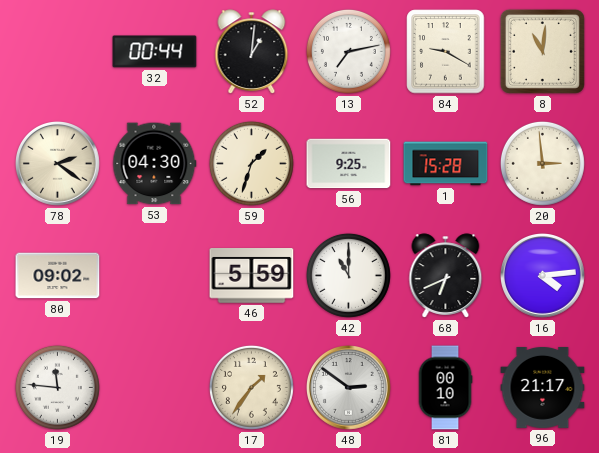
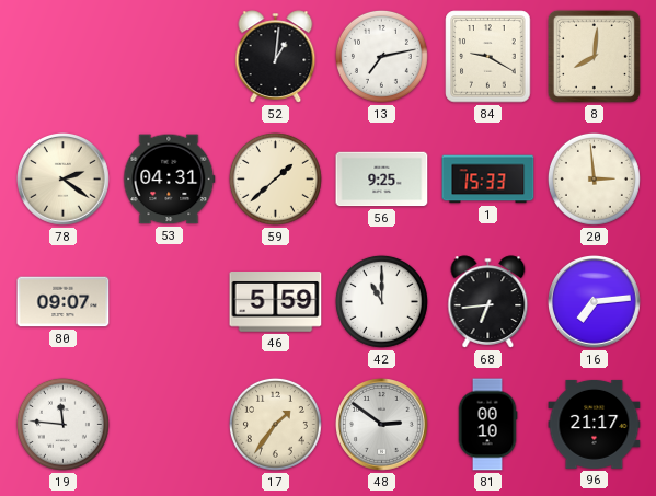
32: 00:44 -> none
8: 11:01 -> 8:01
53: 04:30 -> 04:31
59: 1:33 -> 1:38
1: 15:28 -> 15:33
80: 09:02 -> 09:07
68: 6:41 -> 6:44
16: 4:14 -> 7:14
